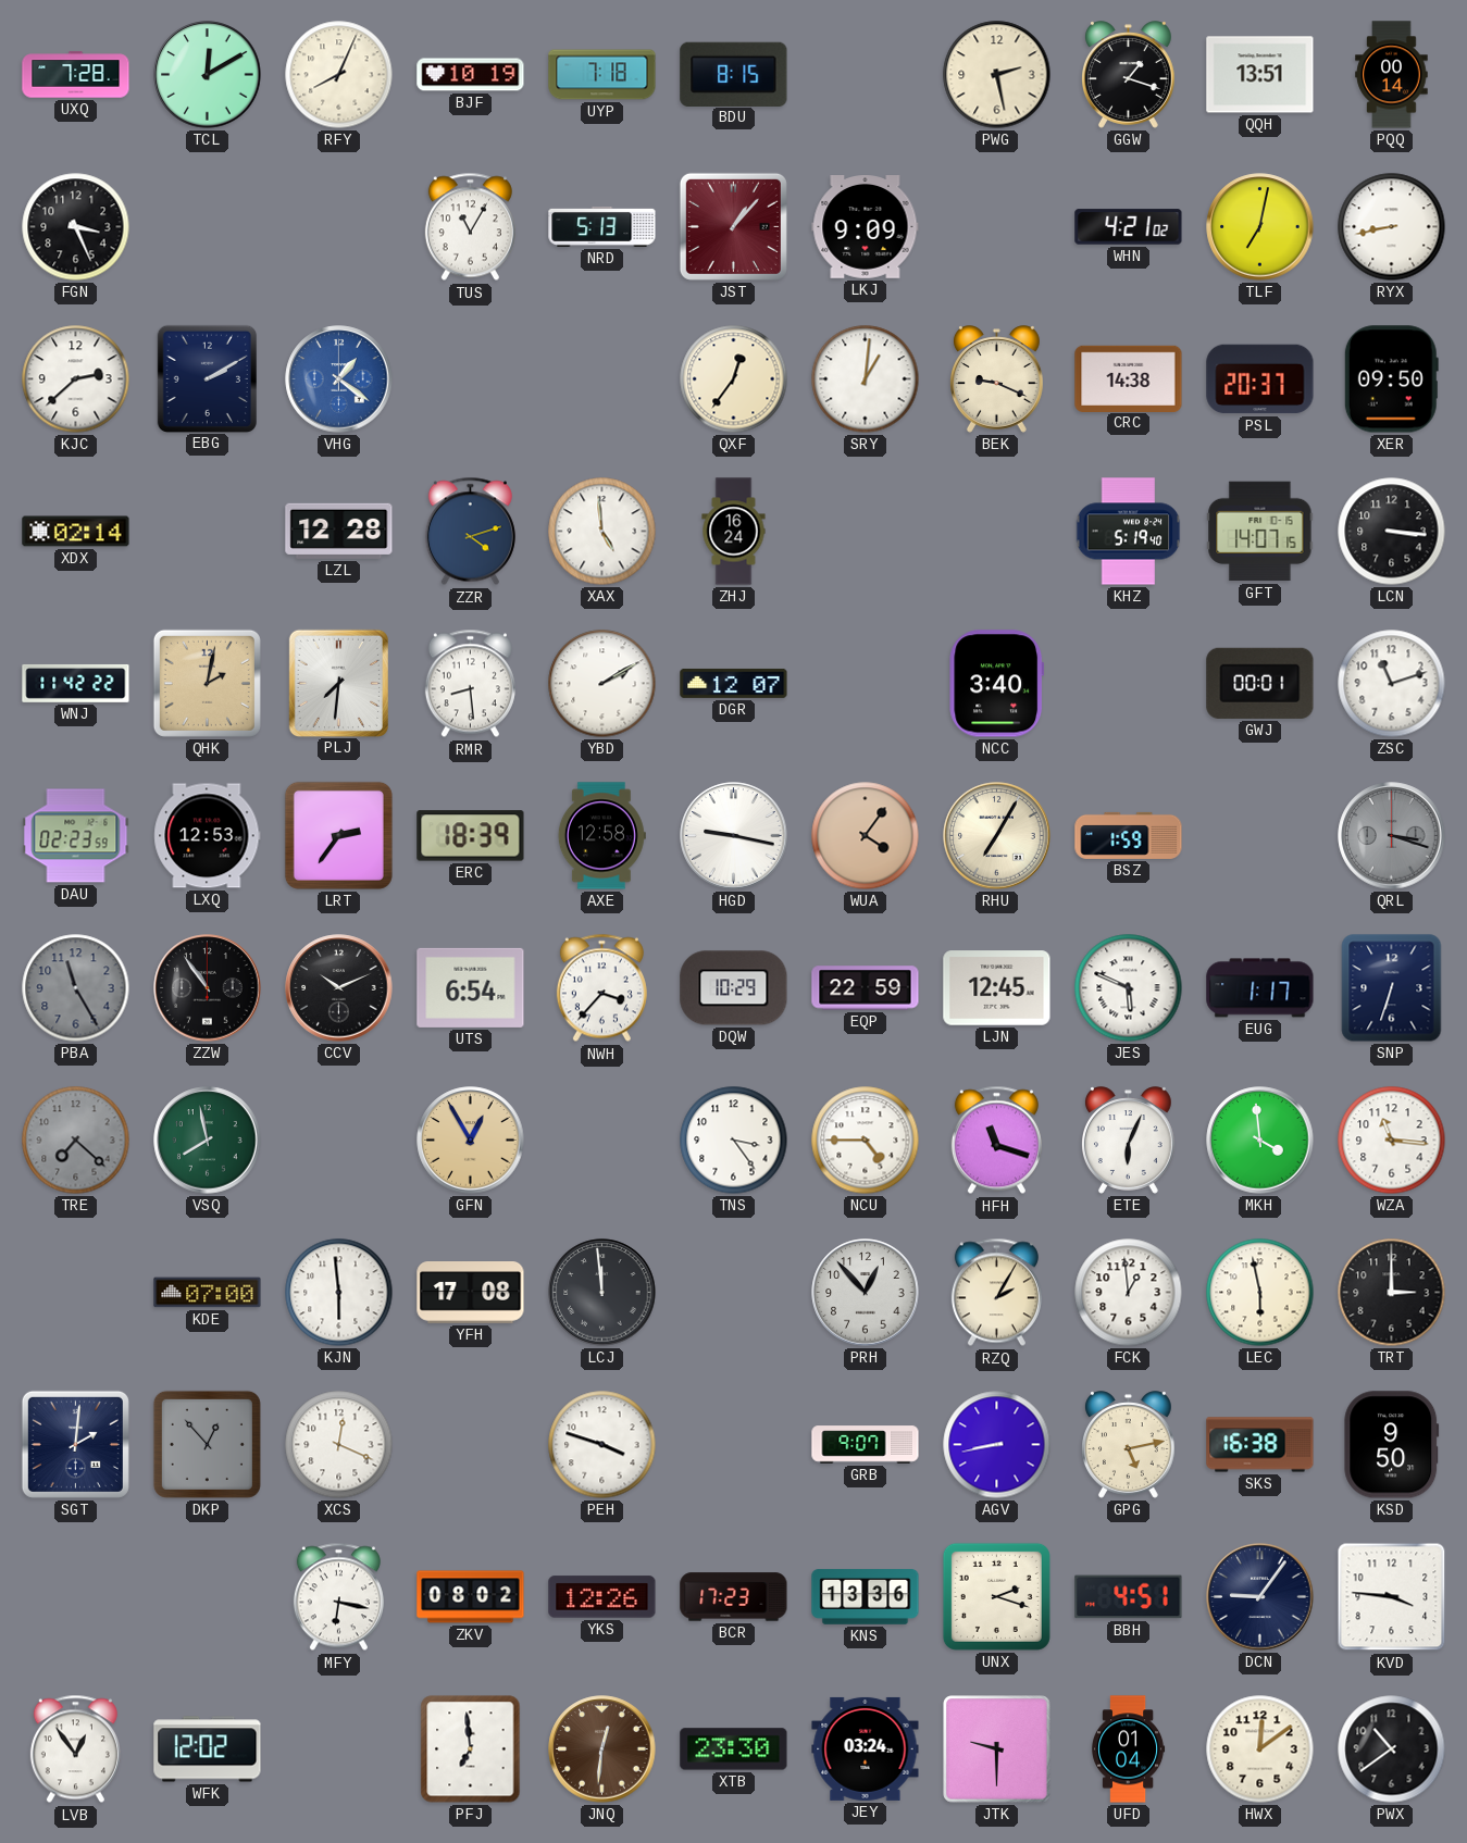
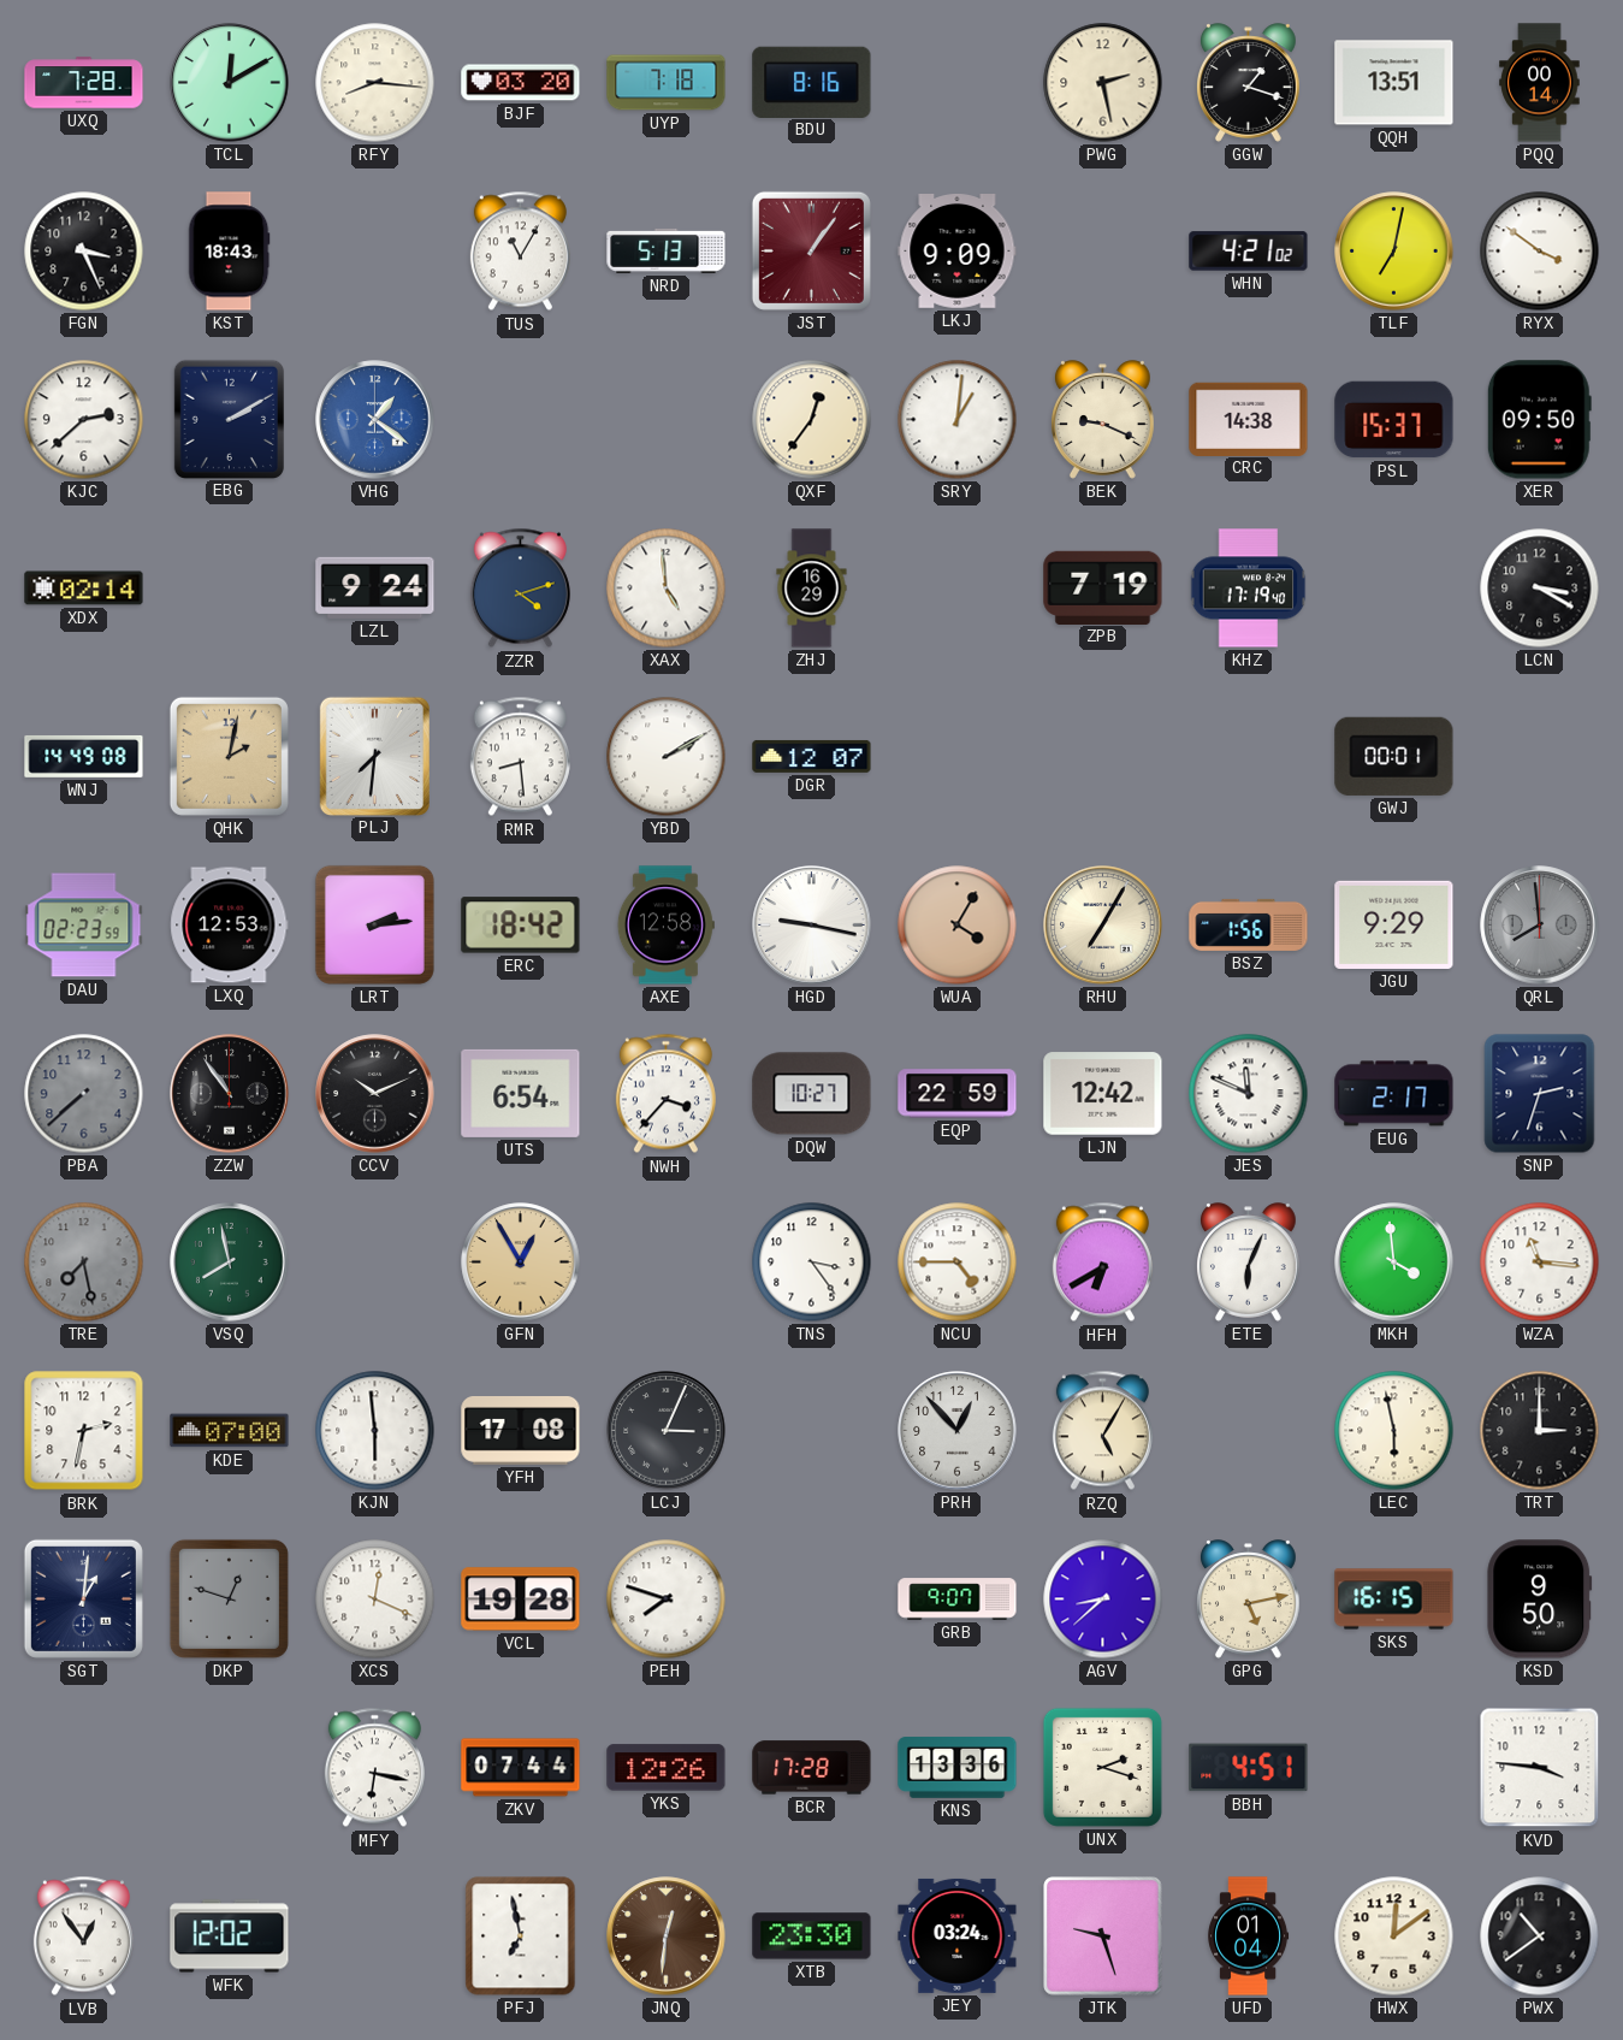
RFY: 8:04 -> 8:16
BJF: 10:19 -> 03:20
BDU: 8:15 -> 8:16
KST: none -> 18:43
JST: 1:07 -> 1:06
RYX: 8:43 -> 3:51
PSL: 20:37 -> 15:37
LZL: 12:28 -> 9:24
ZHJ: 16:24 -> 16:29
ZPB: none -> 7:19
KHZ: 5:19 -> 17:19
GFT: 14:07 -> none
LCN: 3:16 -> 3:20
WNJ: 11:42 -> 14:49
NCC: 3:40 -> none
ZSC: 11:12 -> none
LRT: 2:36 -> 2:14
ERC: 18:39 -> 18:42
WUA: 4:06 -> 4:05
BSZ: 1:59 -> 1:56
JGU: none -> 9:29
QRL: 3:18 -> 7:59
PBA: 11:25 -> 7:38
DQW: 10:29 -> 10:27
LJN: 12:45 -> 12:42
JES: 5:49 -> 11:49
EUG: 1:17 -> 2:17
SNP: 6:33 -> 2:33
TRE: 7:22 -> 7:28
HFH: 11:18 -> 6:40
BRK: none -> 2:32
LCJ: 11:59 -> 3:04
RZQ: 2:05 -> 5:05
FCK: 12:59 -> none
SGT: 2:01 -> 1:01
DKP: 12:53 -> 12:48
VCL: none -> 19:28
PEH: 3:48 -> 7:48
AGV: 8:43 -> 8:38
SKS: 16:38 -> 16:15
ZKV: 08:02 -> 07:44
BCR: 17:23 -> 17:28
DCN: 9:06 -> none
PFJ: 6:59 -> 6:58
JTK: 9:30 -> 9:27
